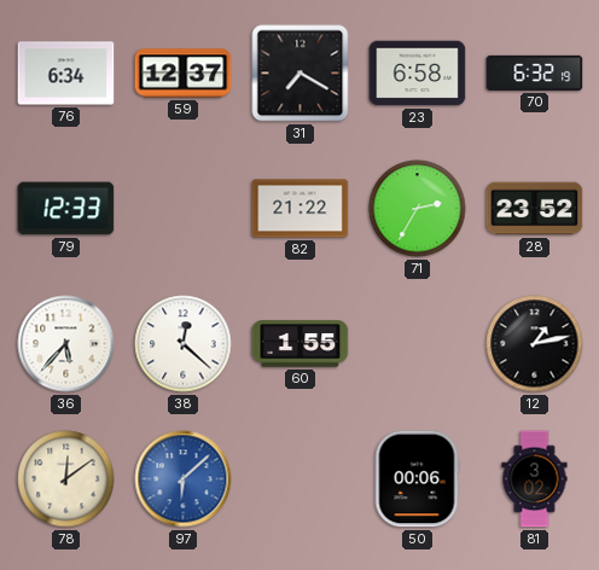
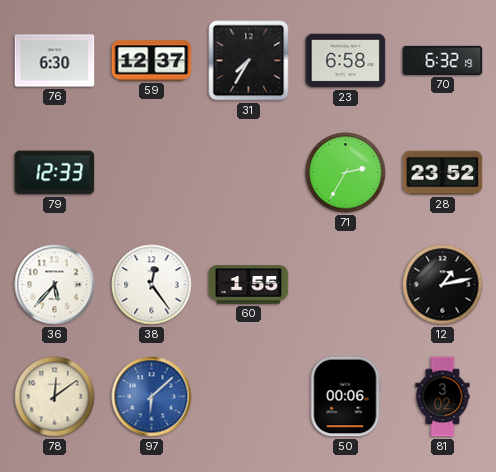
76: 6:34 -> 6:30
31: 7:20 -> 7:35
82: 21:22 -> none
38: 12:22 -> 12:24
